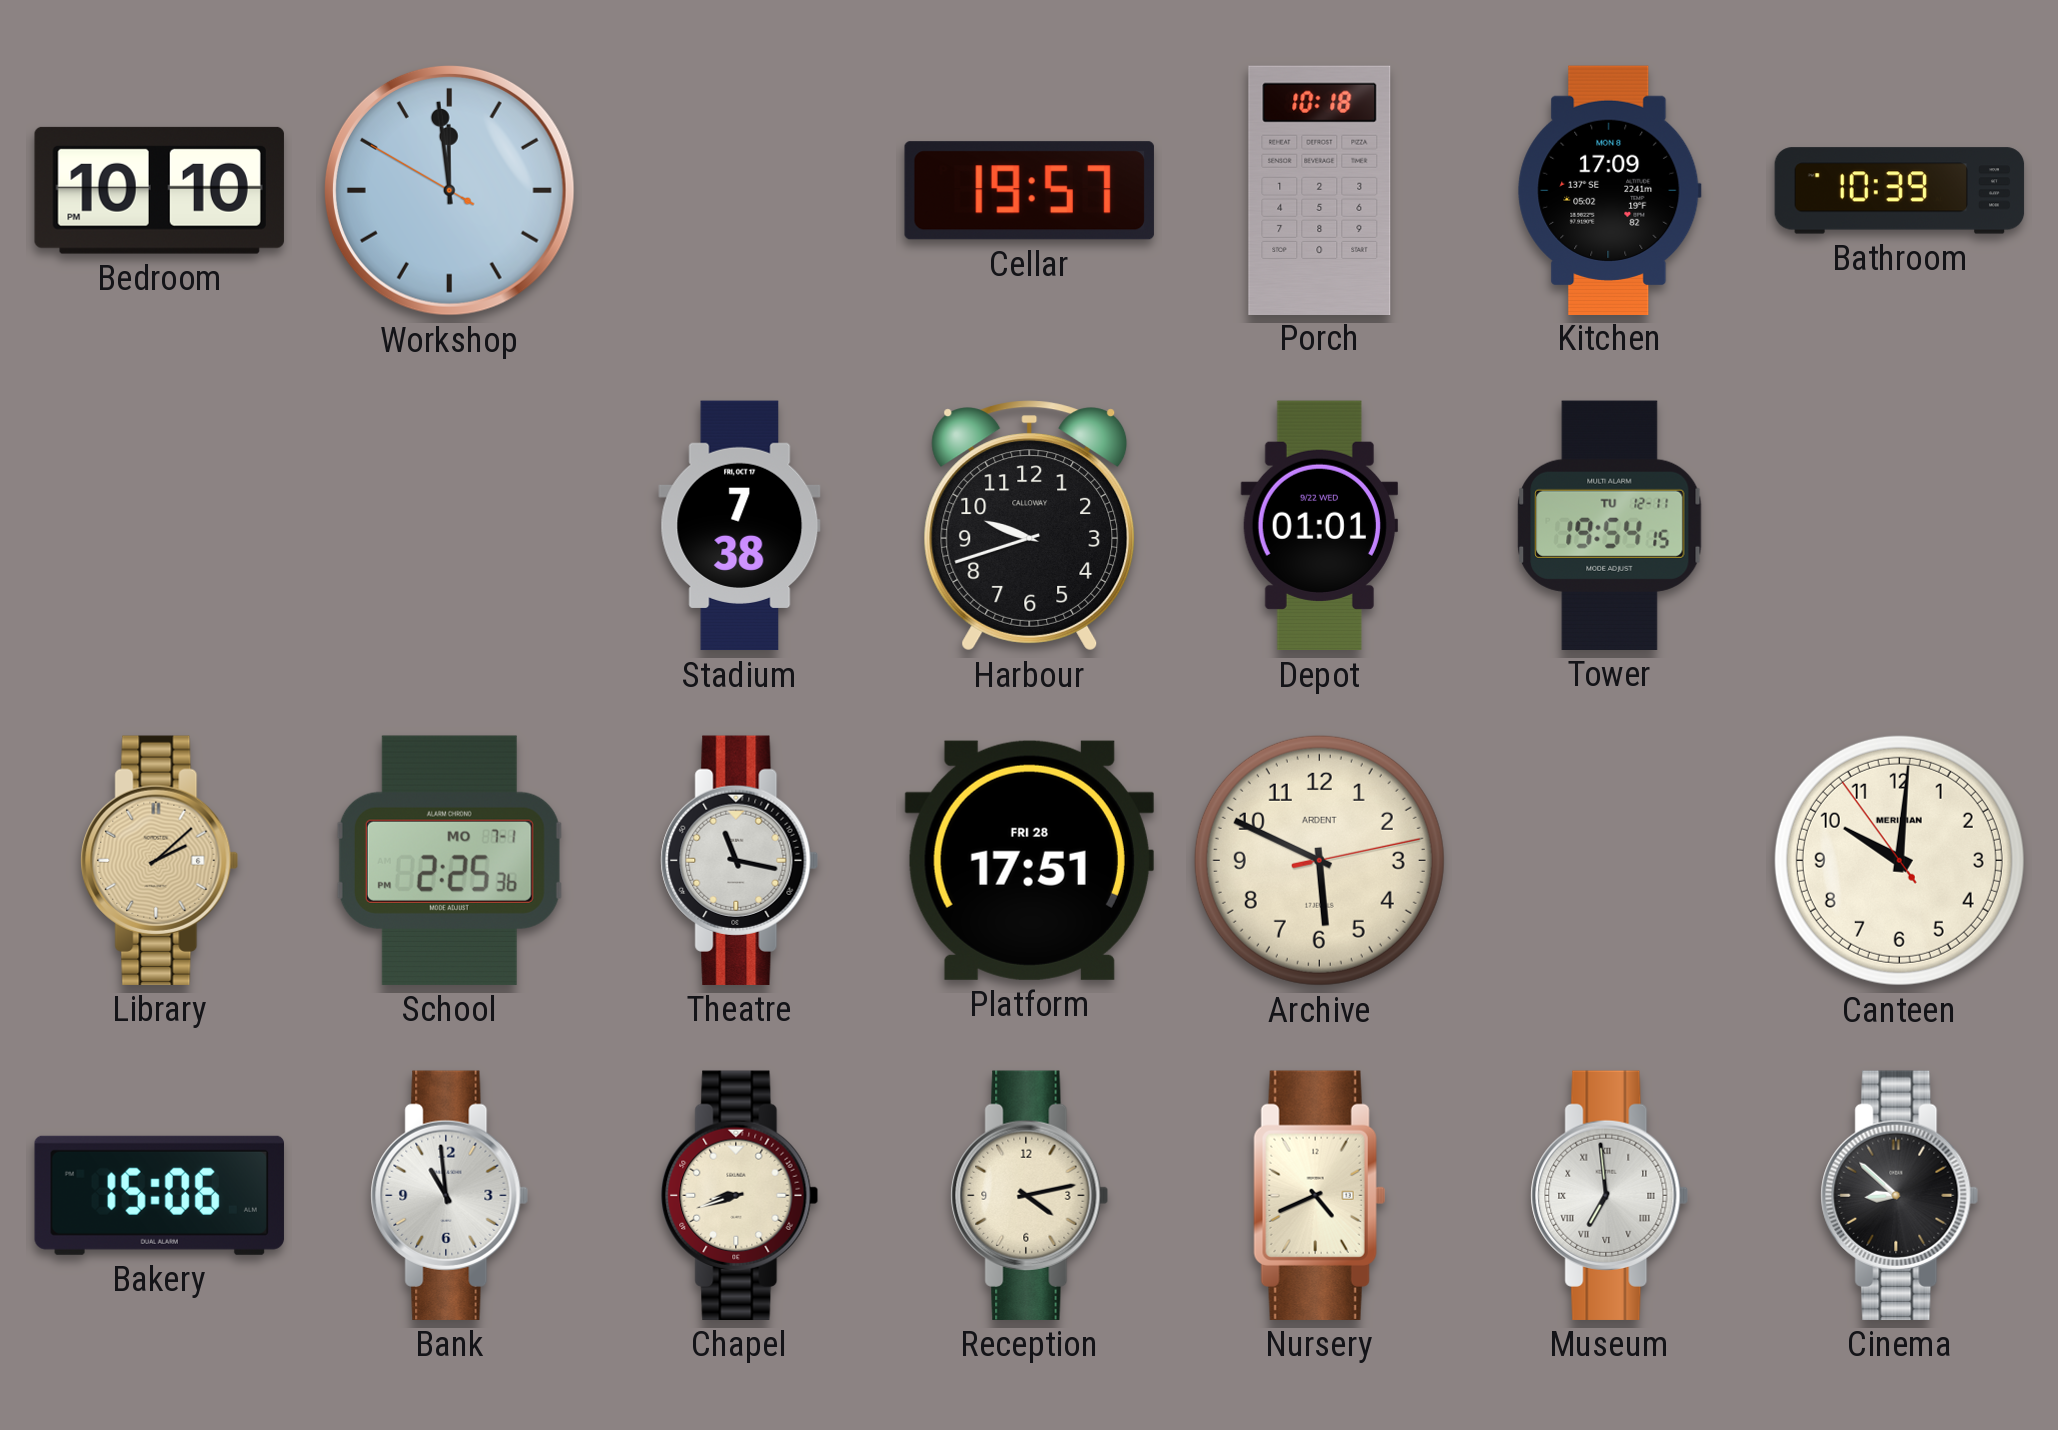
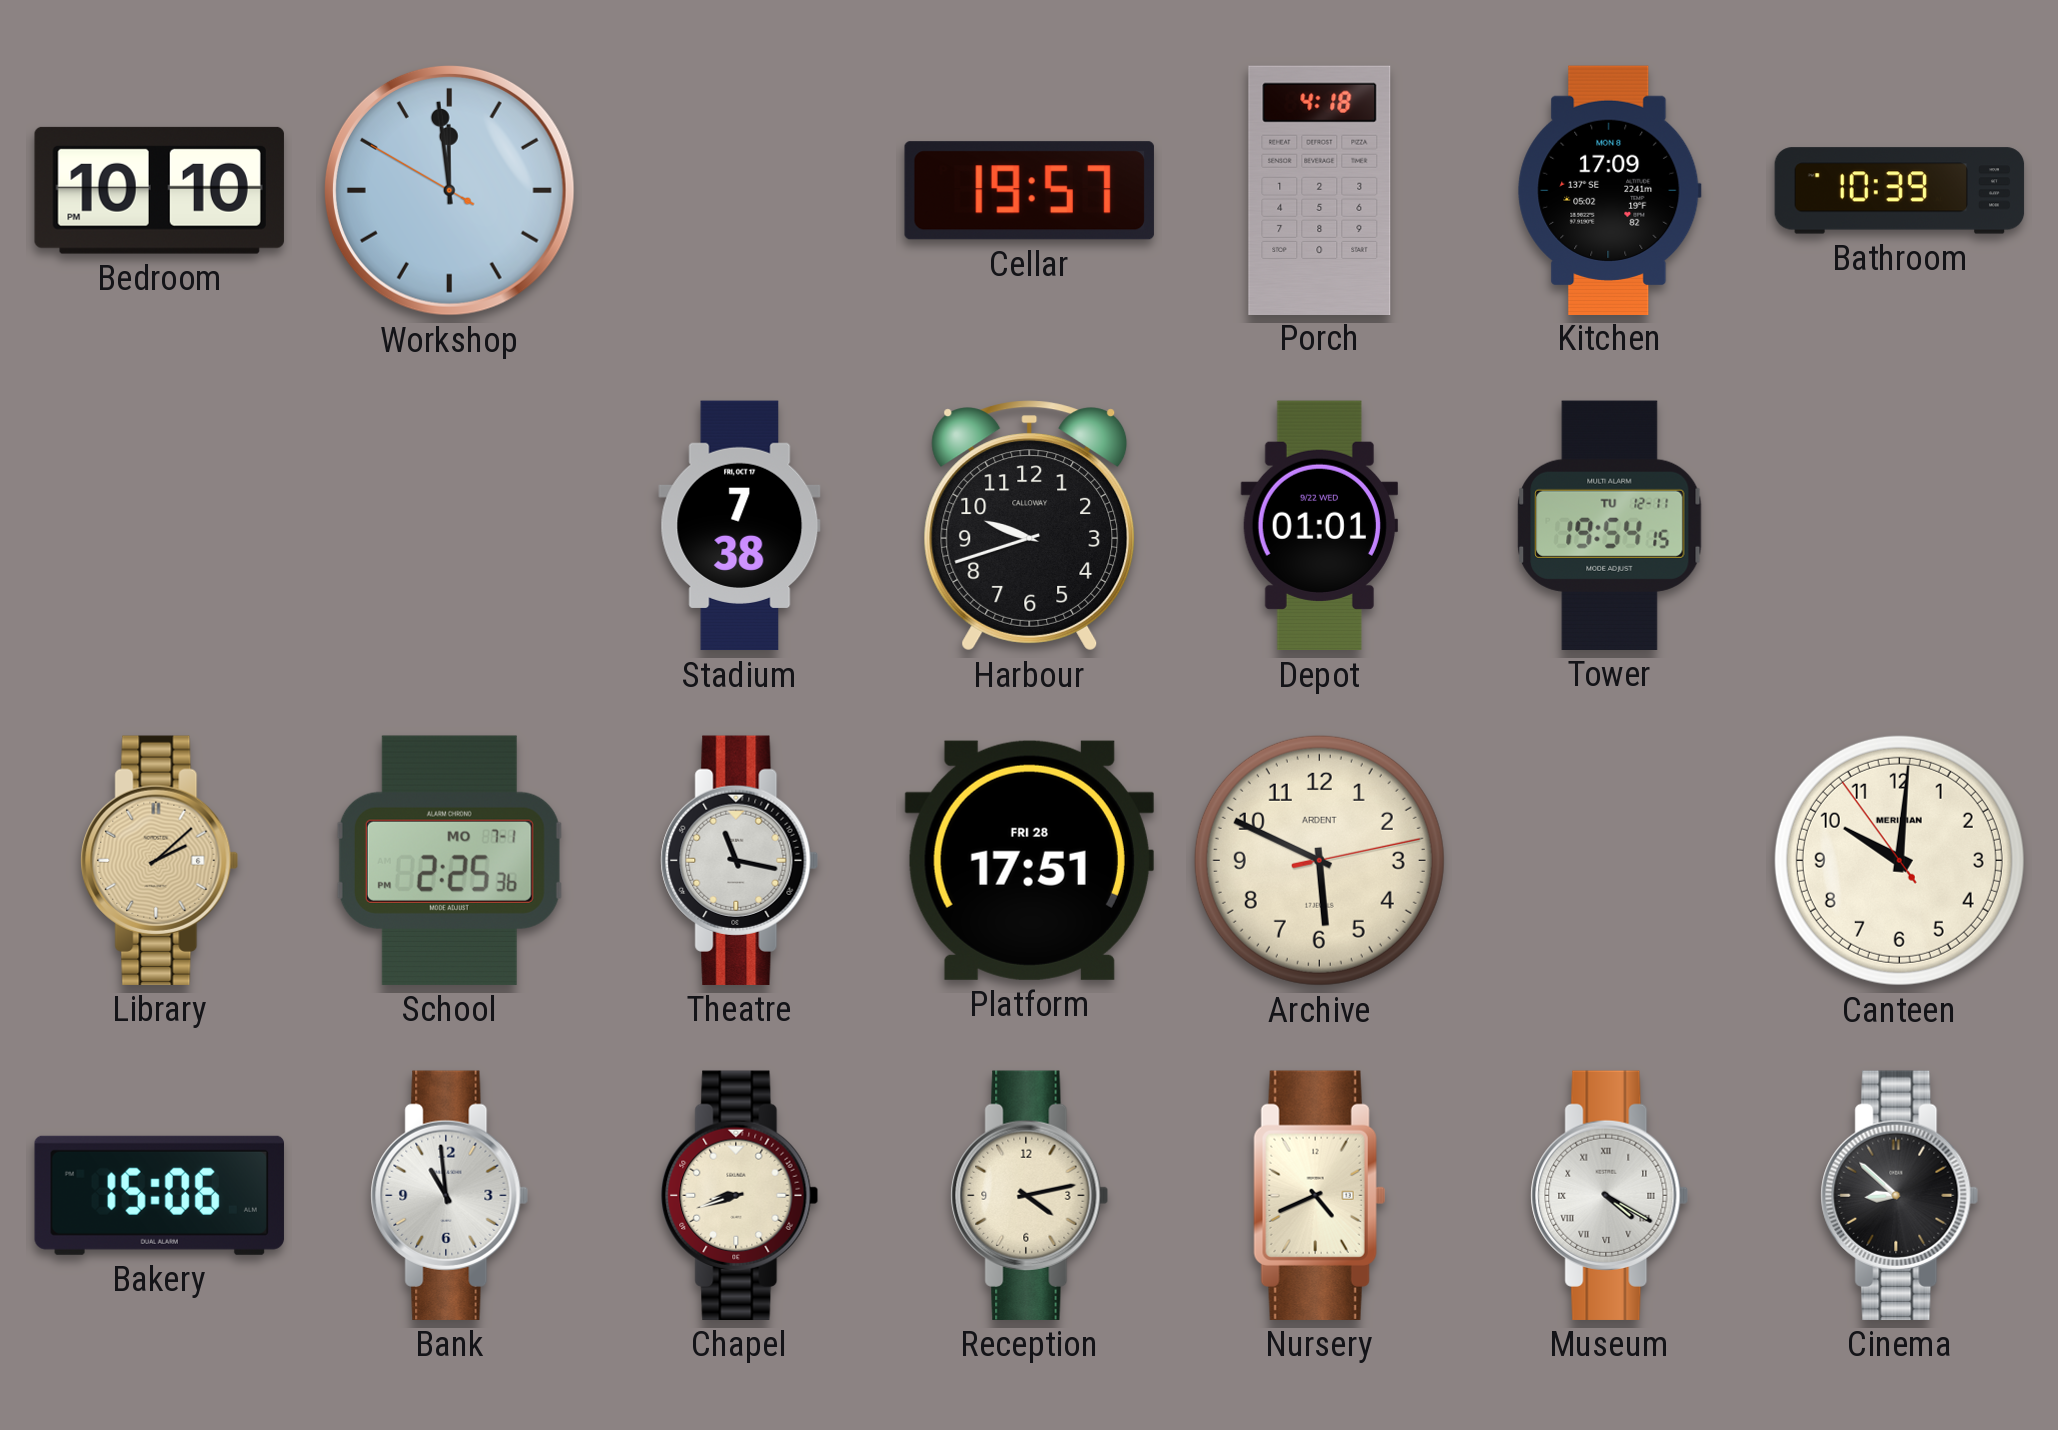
Porch: 10:18 -> 4:18
Museum: 6:59 -> 4:20
